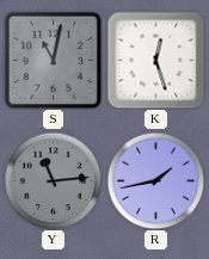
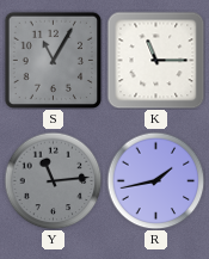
S: 11:02 -> 11:05
K: 12:27 -> 11:15
